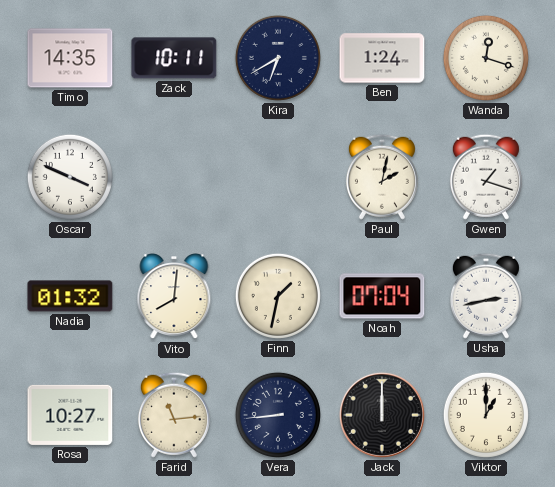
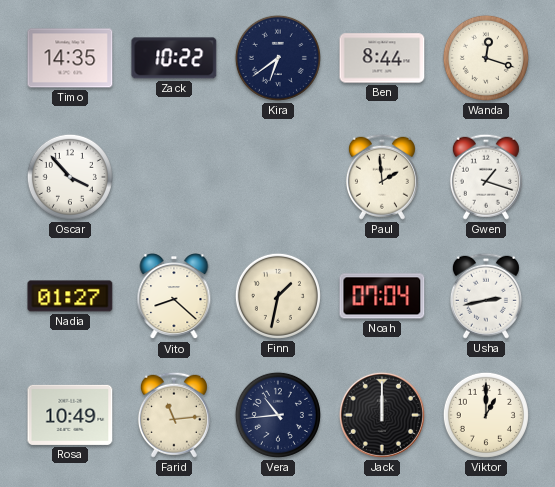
Zack: 10:11 -> 10:22
Kira: 6:40 -> 6:39
Ben: 1:24 -> 8:44
Oscar: 3:49 -> 3:53
Paul: 2:02 -> 1:59
Nadia: 01:32 -> 01:27
Vito: 8:01 -> 8:22
Rosa: 10:27 -> 10:49
Vera: 8:44 -> 10:44
